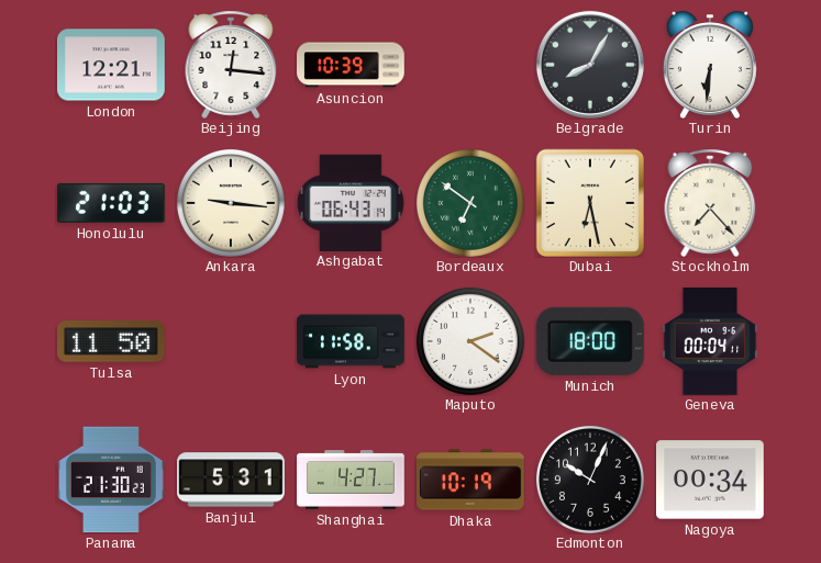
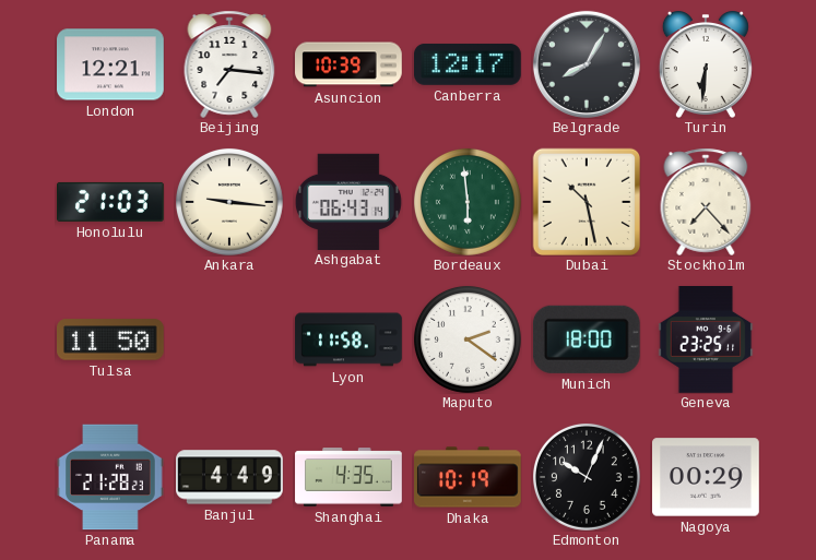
Beijing: 12:16 -> 7:16
Canberra: none -> 12:17
Bordeaux: 6:51 -> 5:59
Dubai: 6:28 -> 10:28
Geneva: 00:04 -> 23:25
Panama: 21:30 -> 21:28
Banjul: 5:31 -> 4:49
Shanghai: 4:27 -> 4:35
Nagoya: 00:34 -> 00:29
